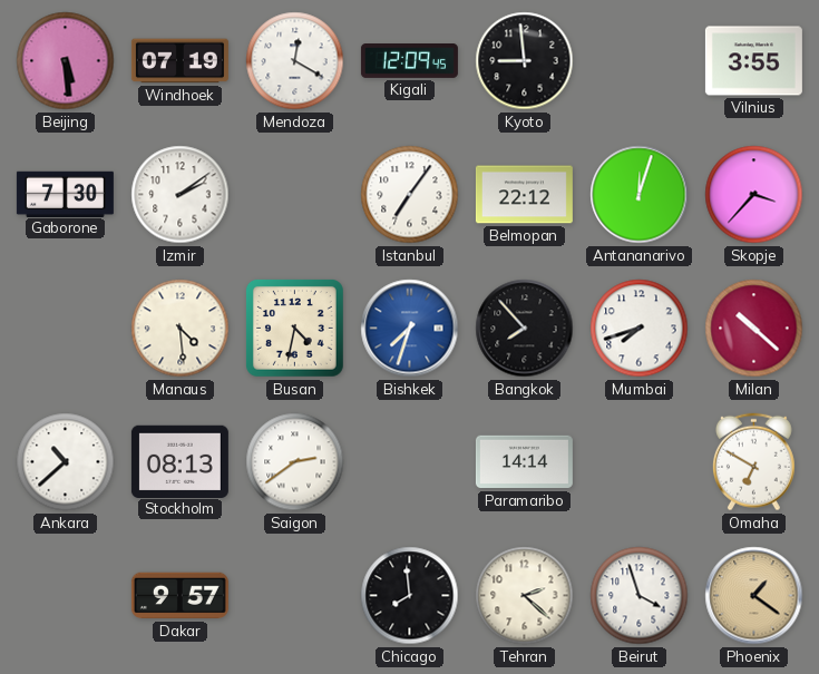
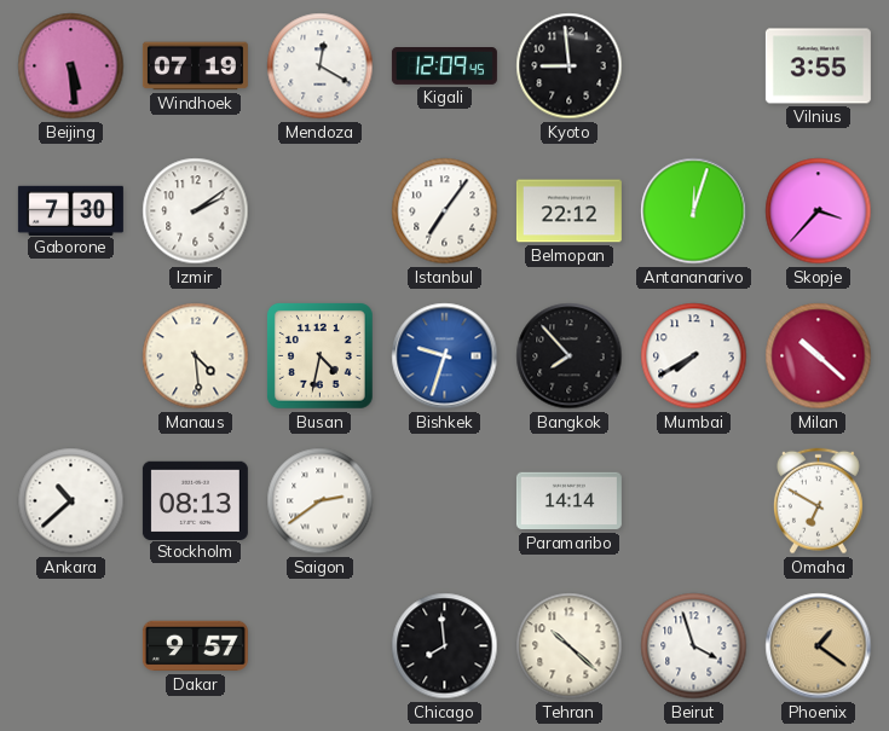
Bishkek: 7:33 -> 9:33
Mumbai: 7:42 -> 7:40
Tehran: 2:22 -> 10:22
